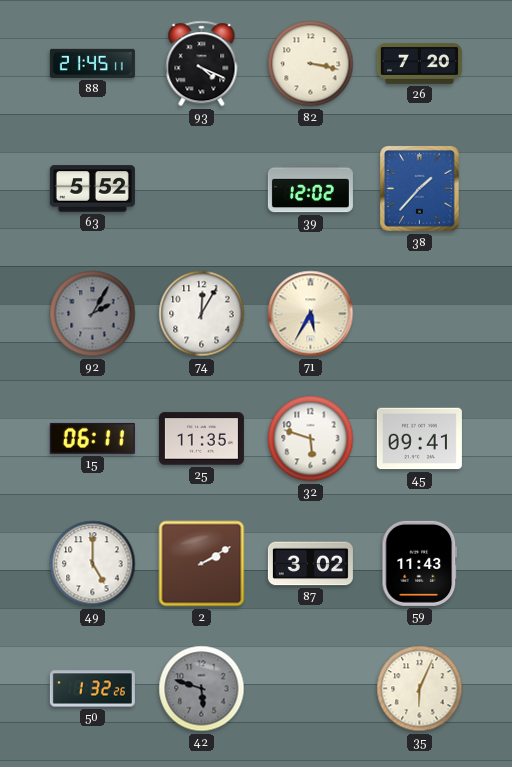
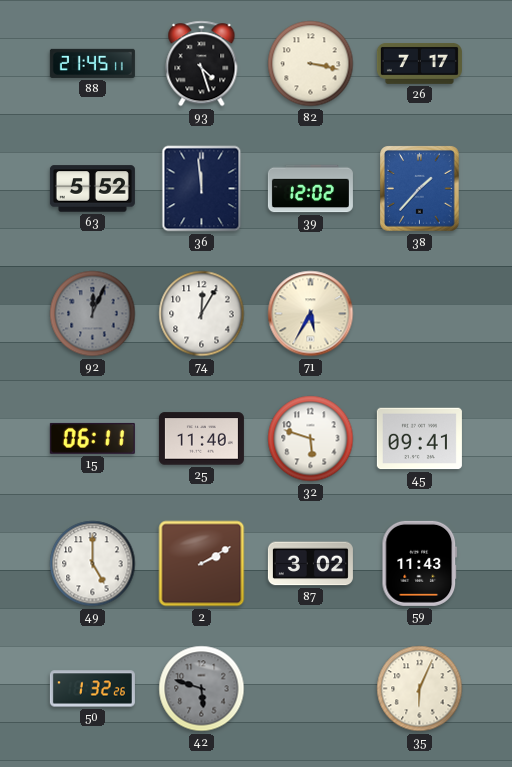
93: 4:19 -> 4:27
26: 7:20 -> 7:17
36: none -> 11:59
92: 2:05 -> 12:04
25: 11:35 -> 11:40
